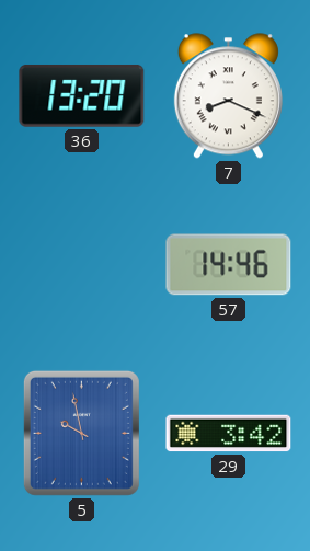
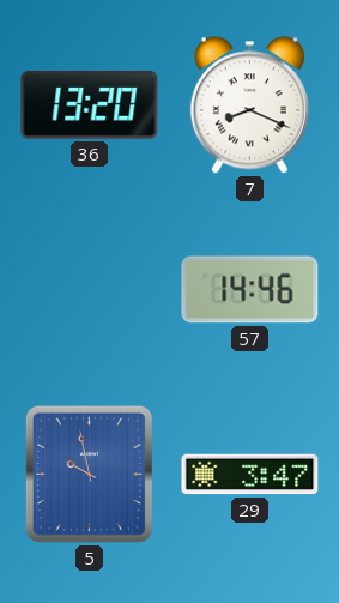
29: 3:42 -> 3:47
